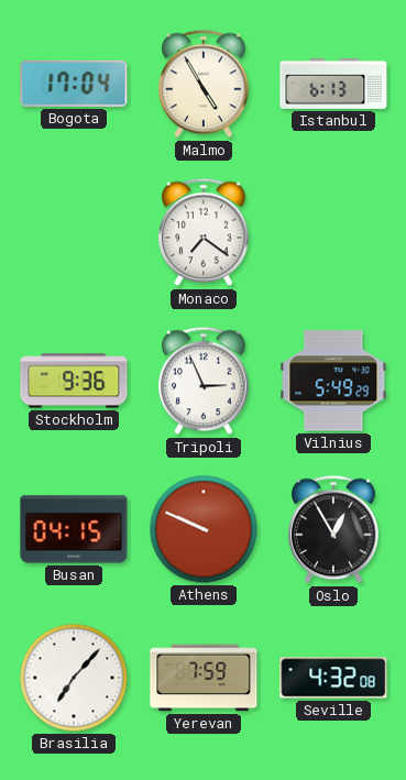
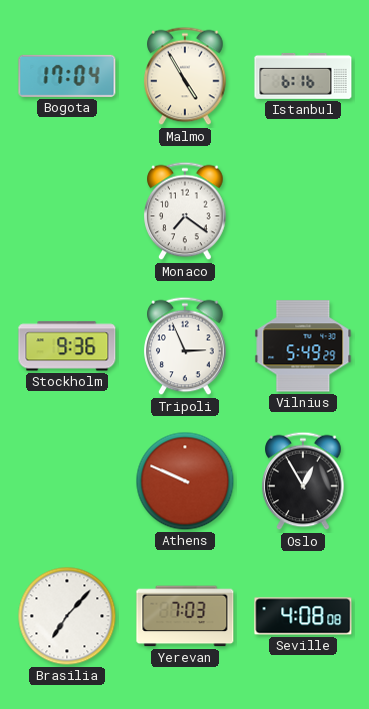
Istanbul: 6:13 -> 6:16
Busan: 04:15 -> none
Yerevan: 7:59 -> 7:03
Seville: 4:32 -> 4:08
